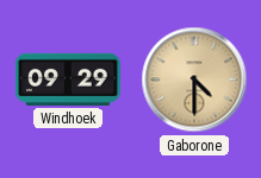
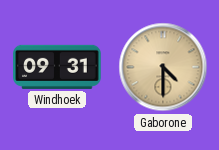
Windhoek: 09:29 -> 09:31
